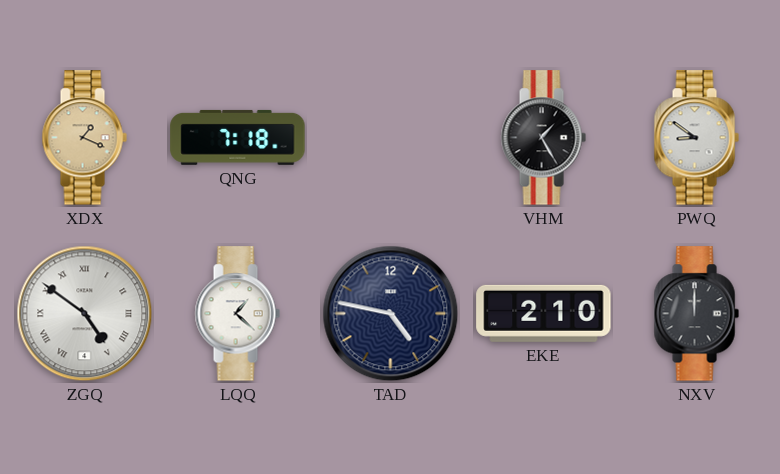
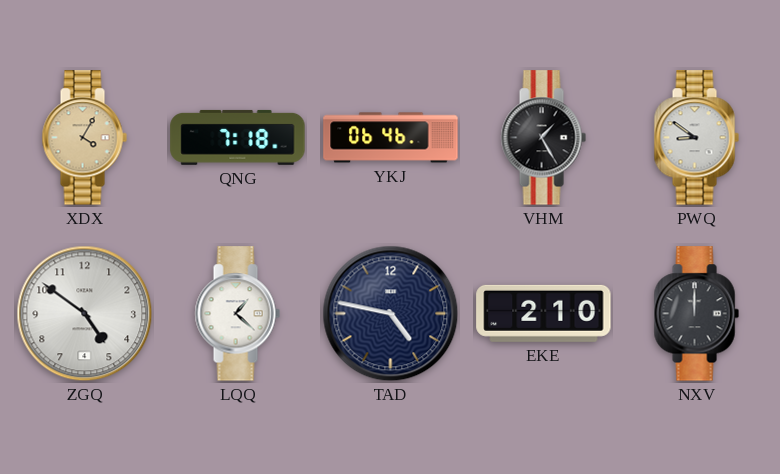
XDX: 1:19 -> 4:05
YKJ: none -> 06:46
ZGQ numerals: Roman -> Arabic
